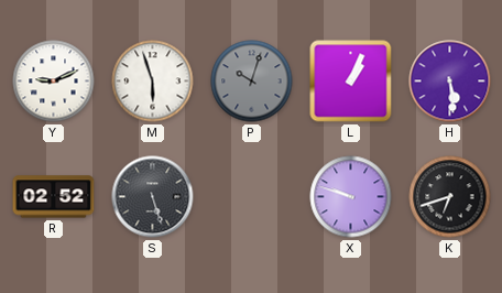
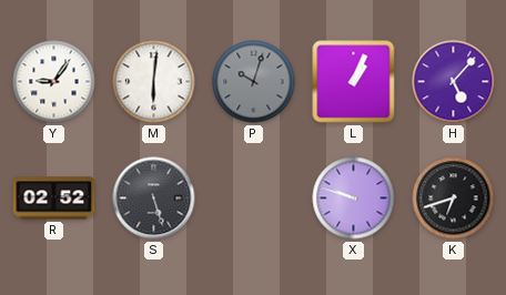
Y: 9:11 -> 9:06
M: 5:57 -> 6:01
H: 5:29 -> 5:07
